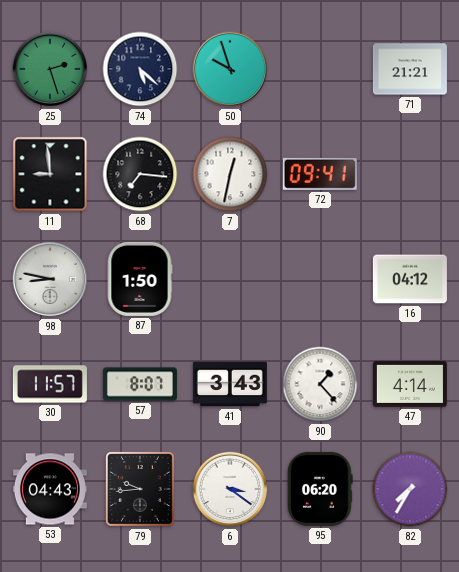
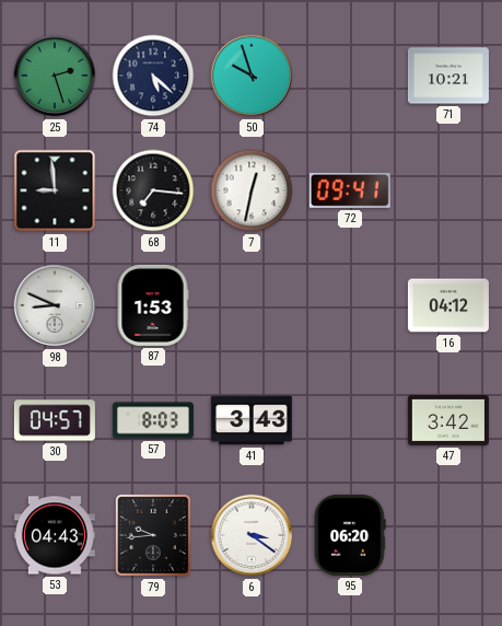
71: 21:21 -> 10:21
98: 8:47 -> 8:49
87: 1:50 -> 1:53
30: 11:57 -> 04:57
57: 8:07 -> 8:03
90: 1:23 -> none
47: 4:14 -> 3:42
82: 7:35 -> none
